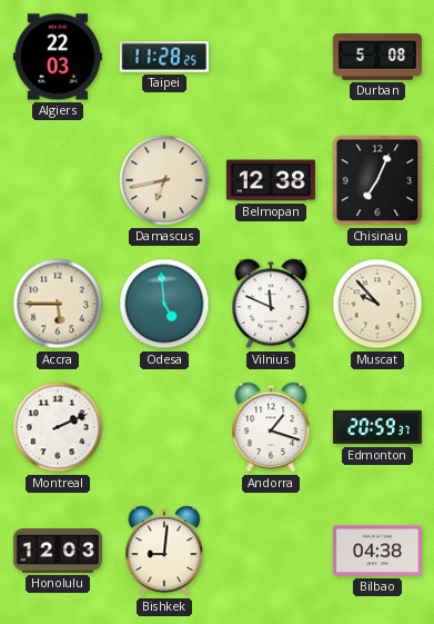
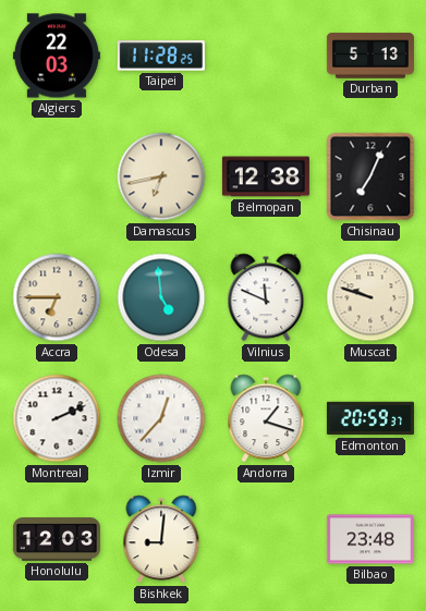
Durban: 5:08 -> 5:13
Accra: 5:45 -> 6:45
Muscat: 9:53 -> 9:48
Izmir: none -> 12:37
Bilbao: 04:38 -> 23:48
